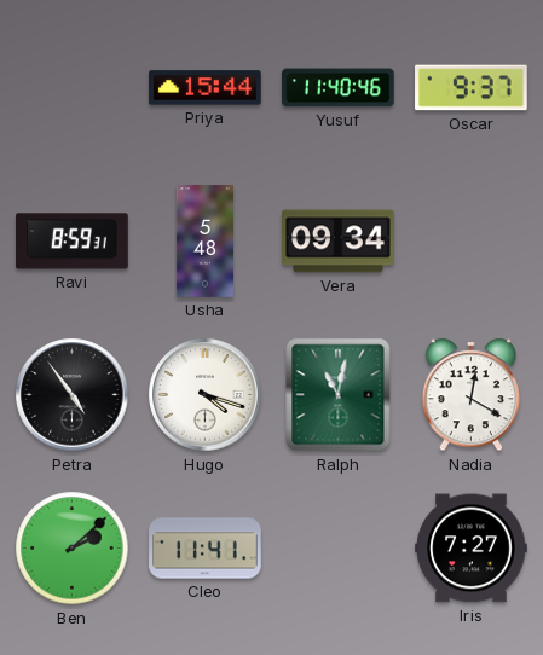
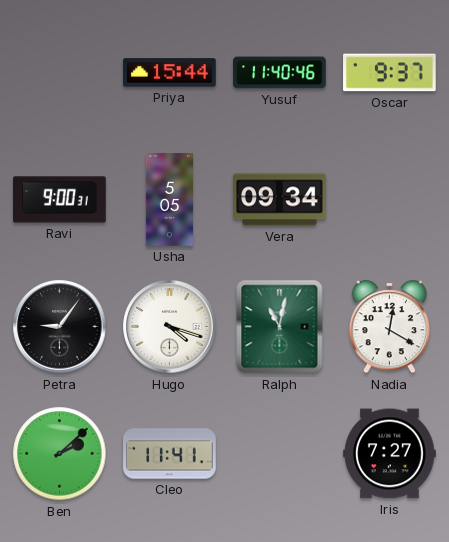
Ravi: 8:59 -> 9:00
Usha: 5:48 -> 5:05
Petra: 4:54 -> 9:06
